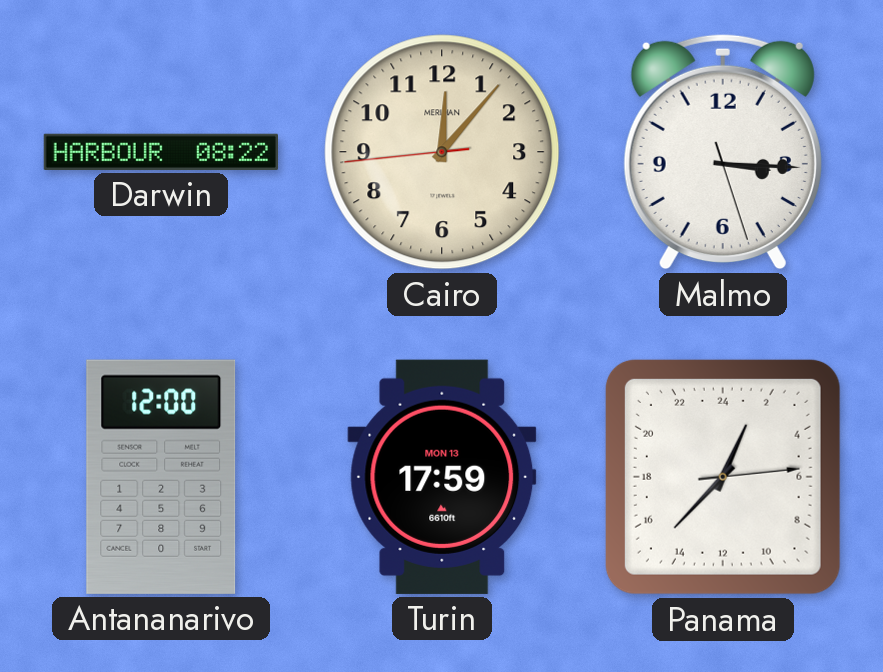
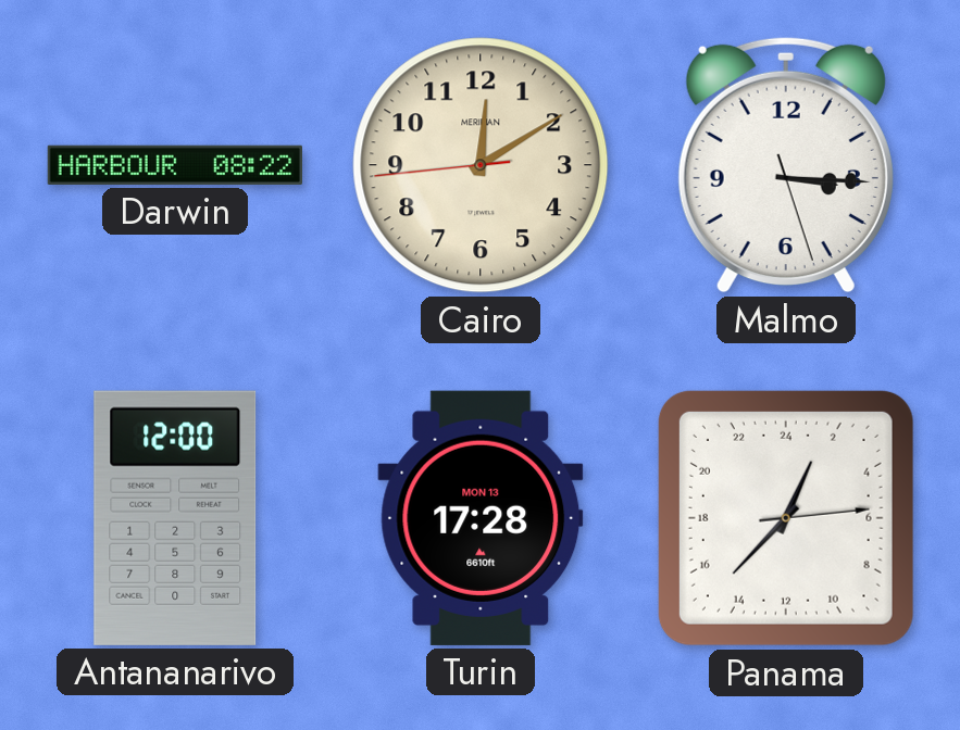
Cairo: 12:06 -> 12:09
Turin: 17:59 -> 17:28
